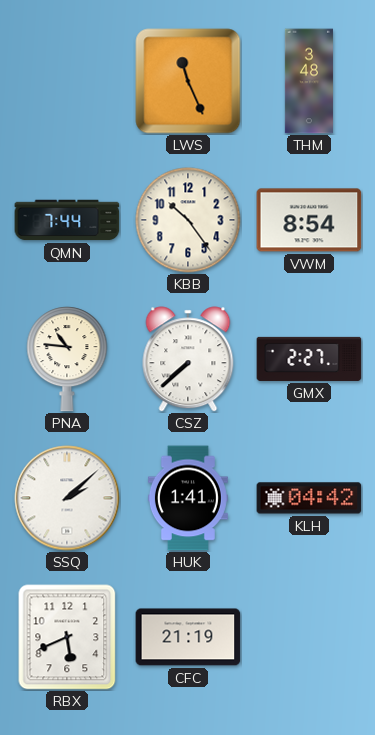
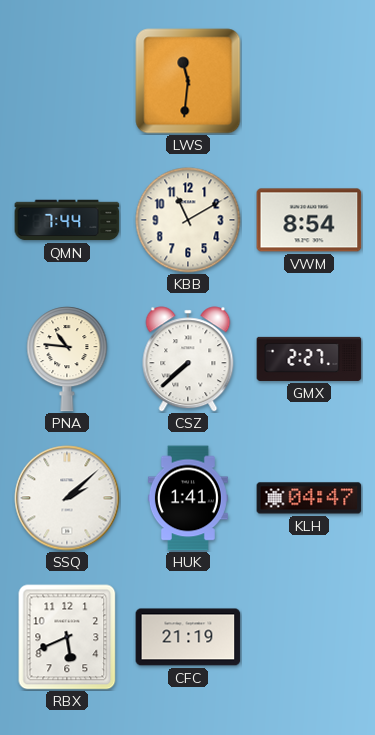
LWS: 11:26 -> 11:31
THM: 3:48 -> none
KBB: 10:24 -> 11:10
KLH: 04:42 -> 04:47
